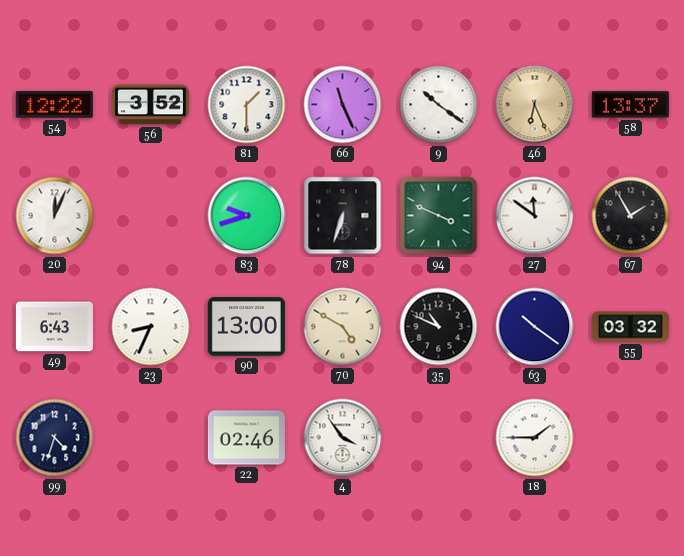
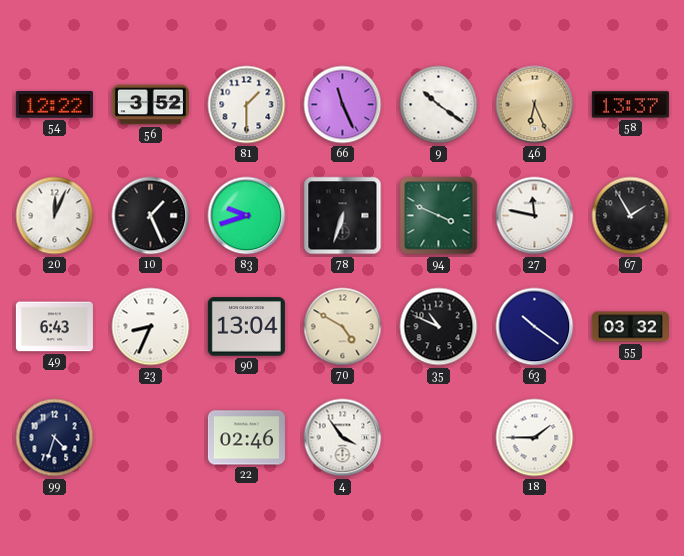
10: none -> 1:26
27: 11:51 -> 11:47
90: 13:00 -> 13:04
